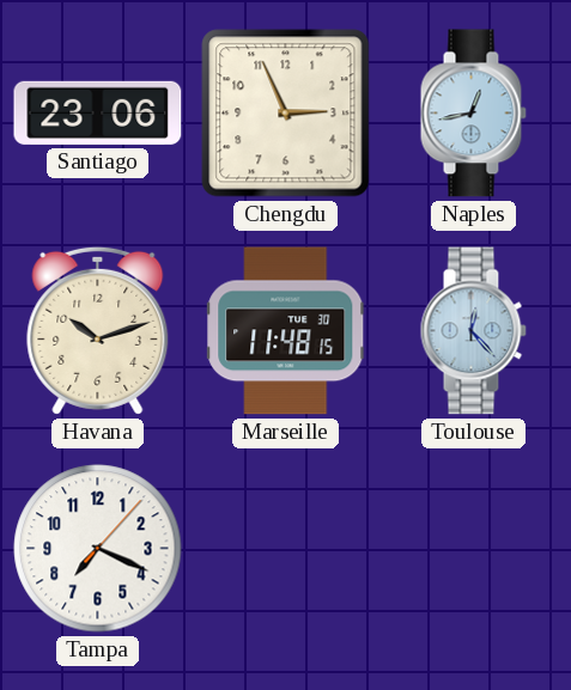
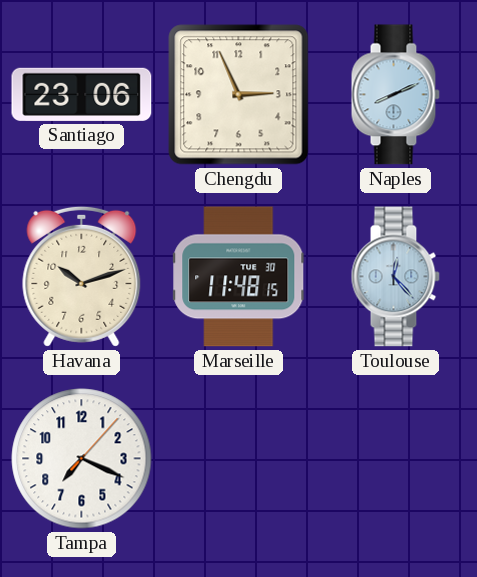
Naples: 12:43 -> 8:11
